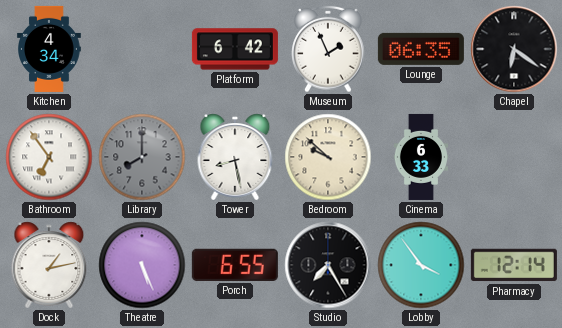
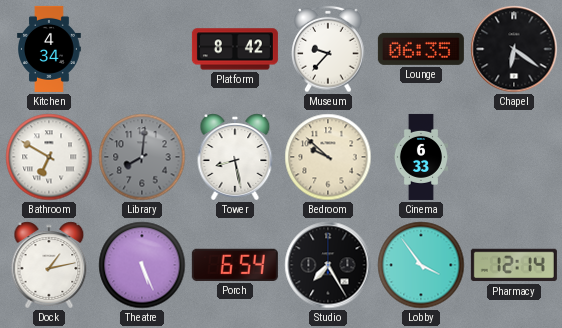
Platform: 6:42 -> 8:42
Museum: 1:56 -> 9:37
Bathroom: 6:54 -> 6:50
Library: 8:00 -> 8:01
Porch: 6:55 -> 6:54
